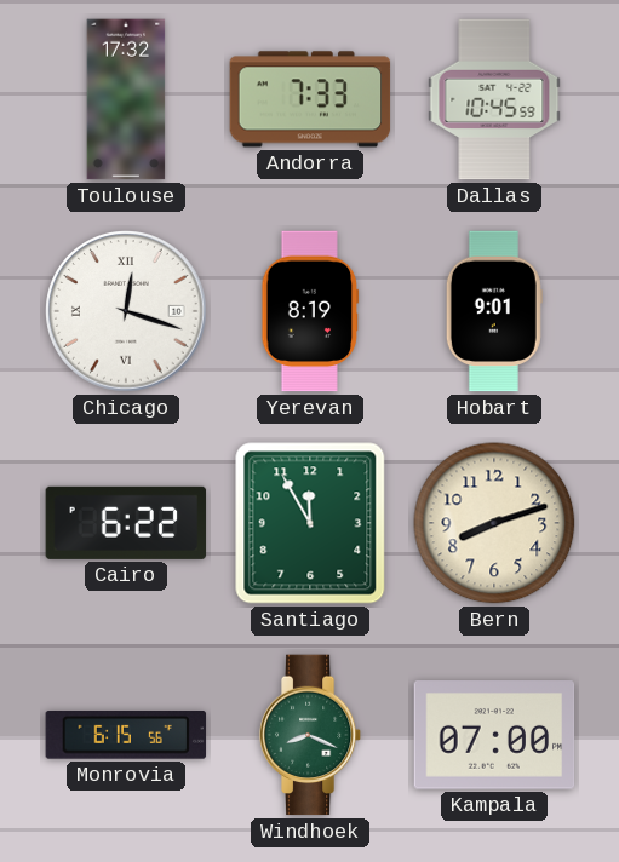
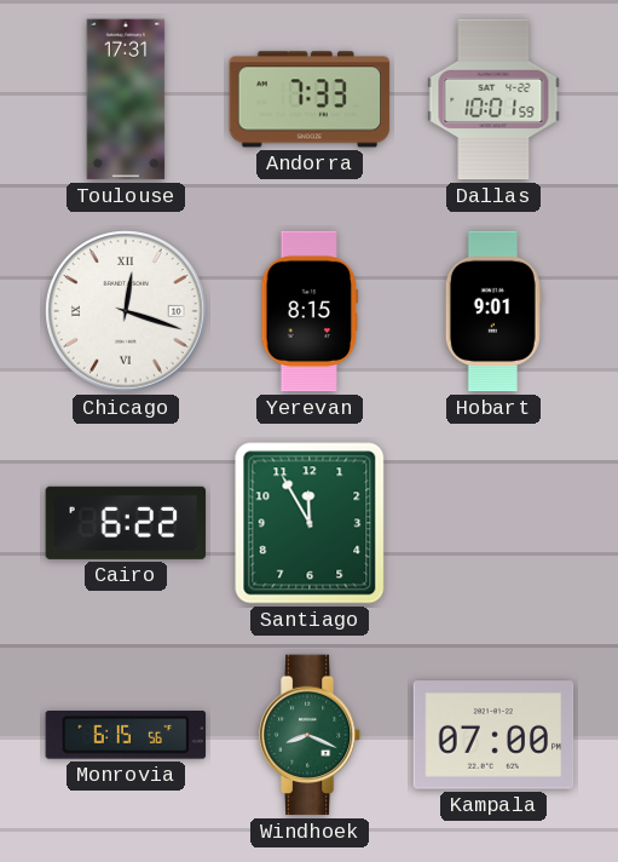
Toulouse: 17:32 -> 17:31
Dallas: 10:45 -> 10:01
Yerevan: 8:19 -> 8:15
Bern: 8:12 -> none
